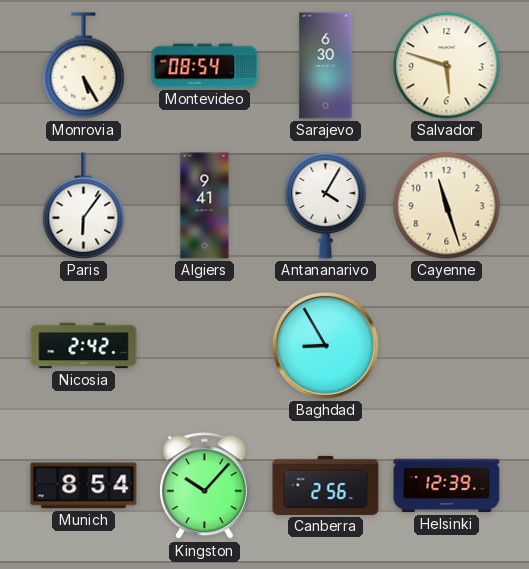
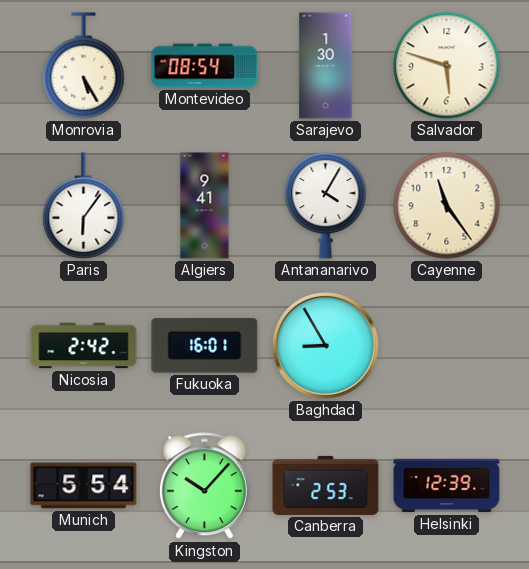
Sarajevo: 6:30 -> 1:30
Cayenne: 11:27 -> 11:24
Fukuoka: none -> 16:01
Munich: 8:54 -> 5:54
Canberra: 2:56 -> 2:53
